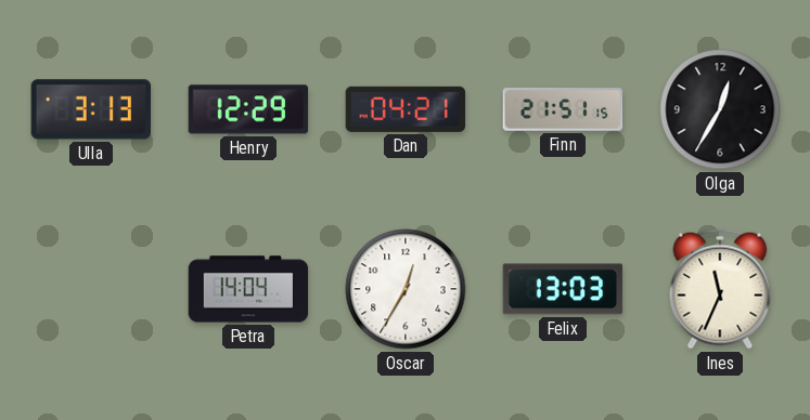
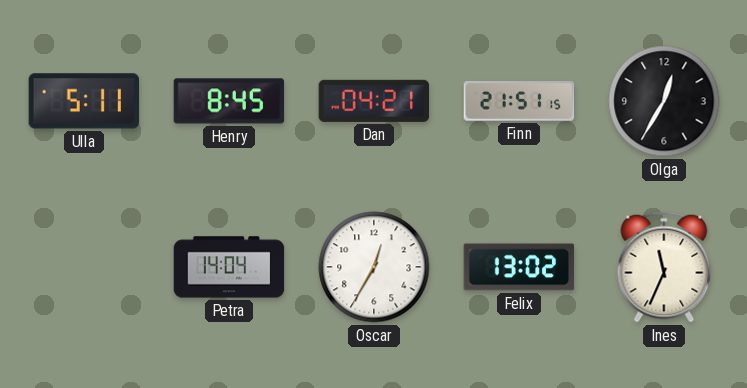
Ulla: 3:13 -> 5:11
Henry: 12:29 -> 8:45
Felix: 13:03 -> 13:02
